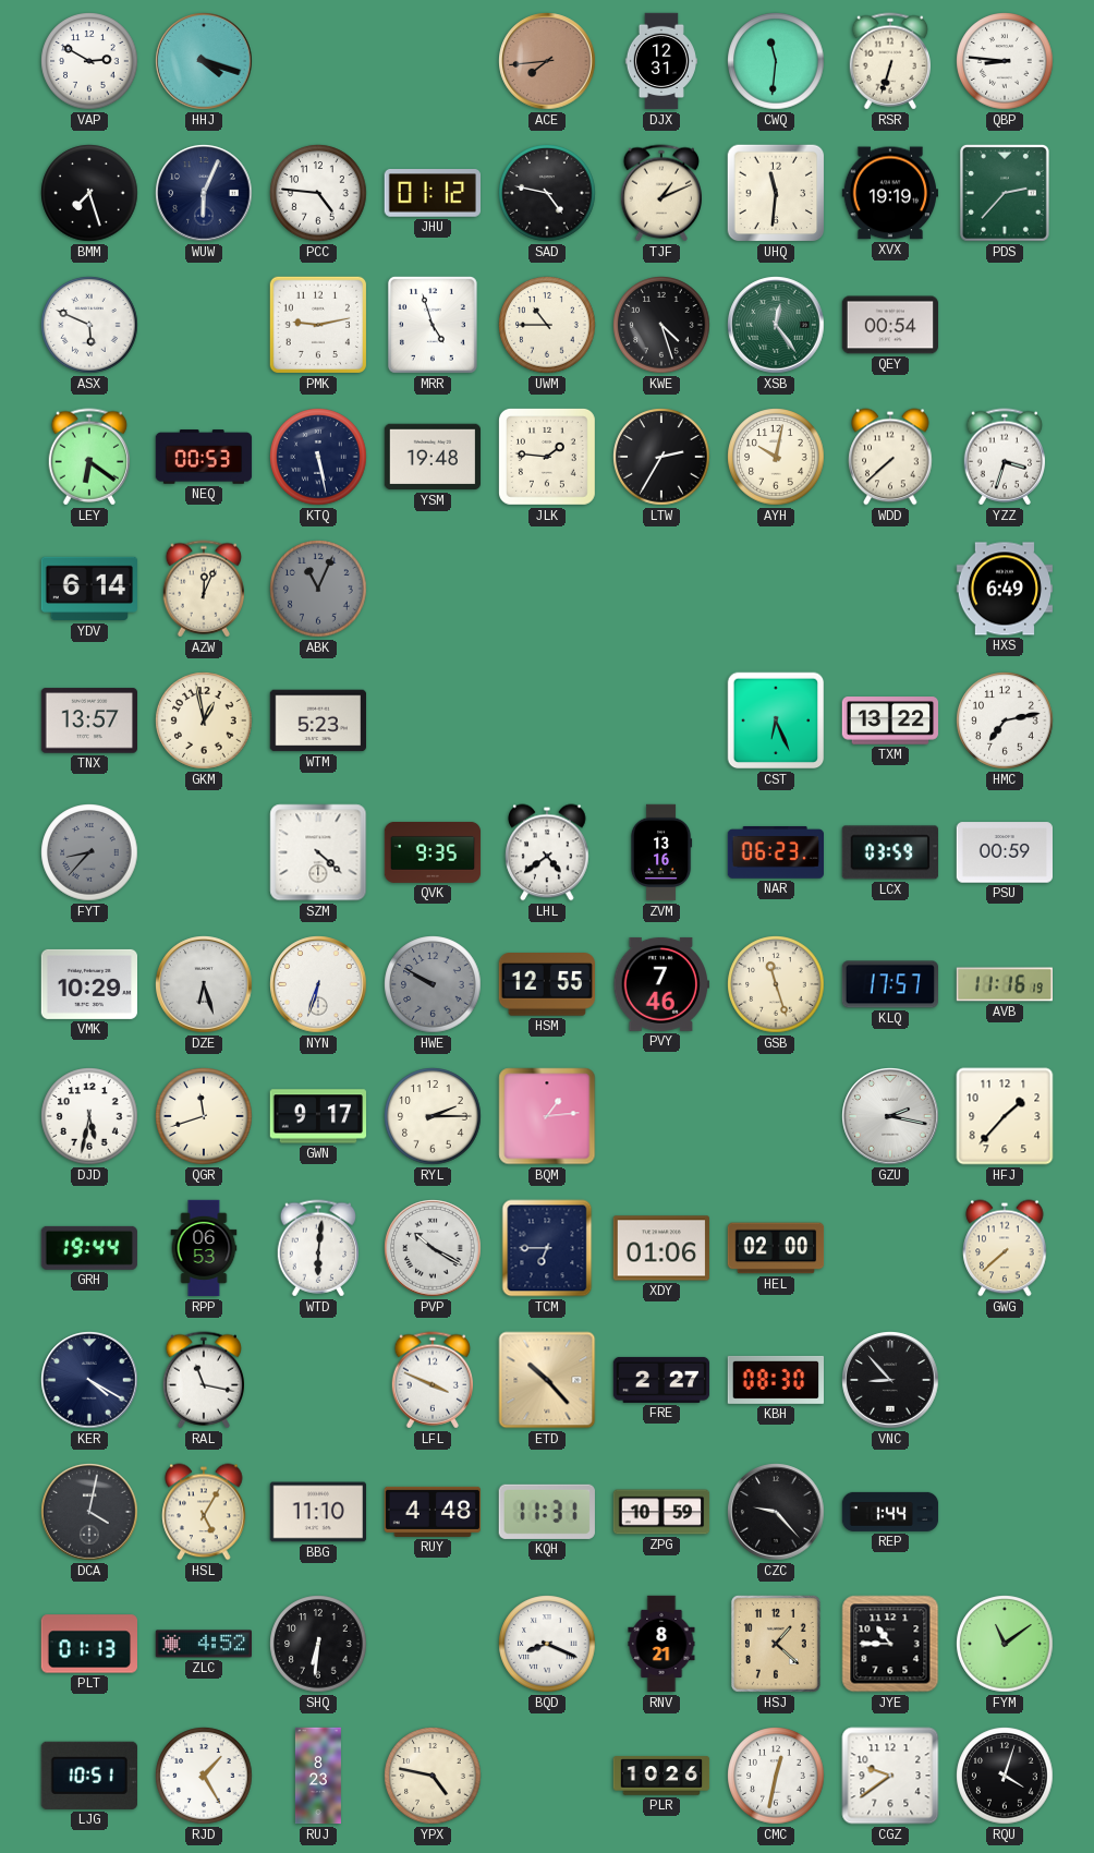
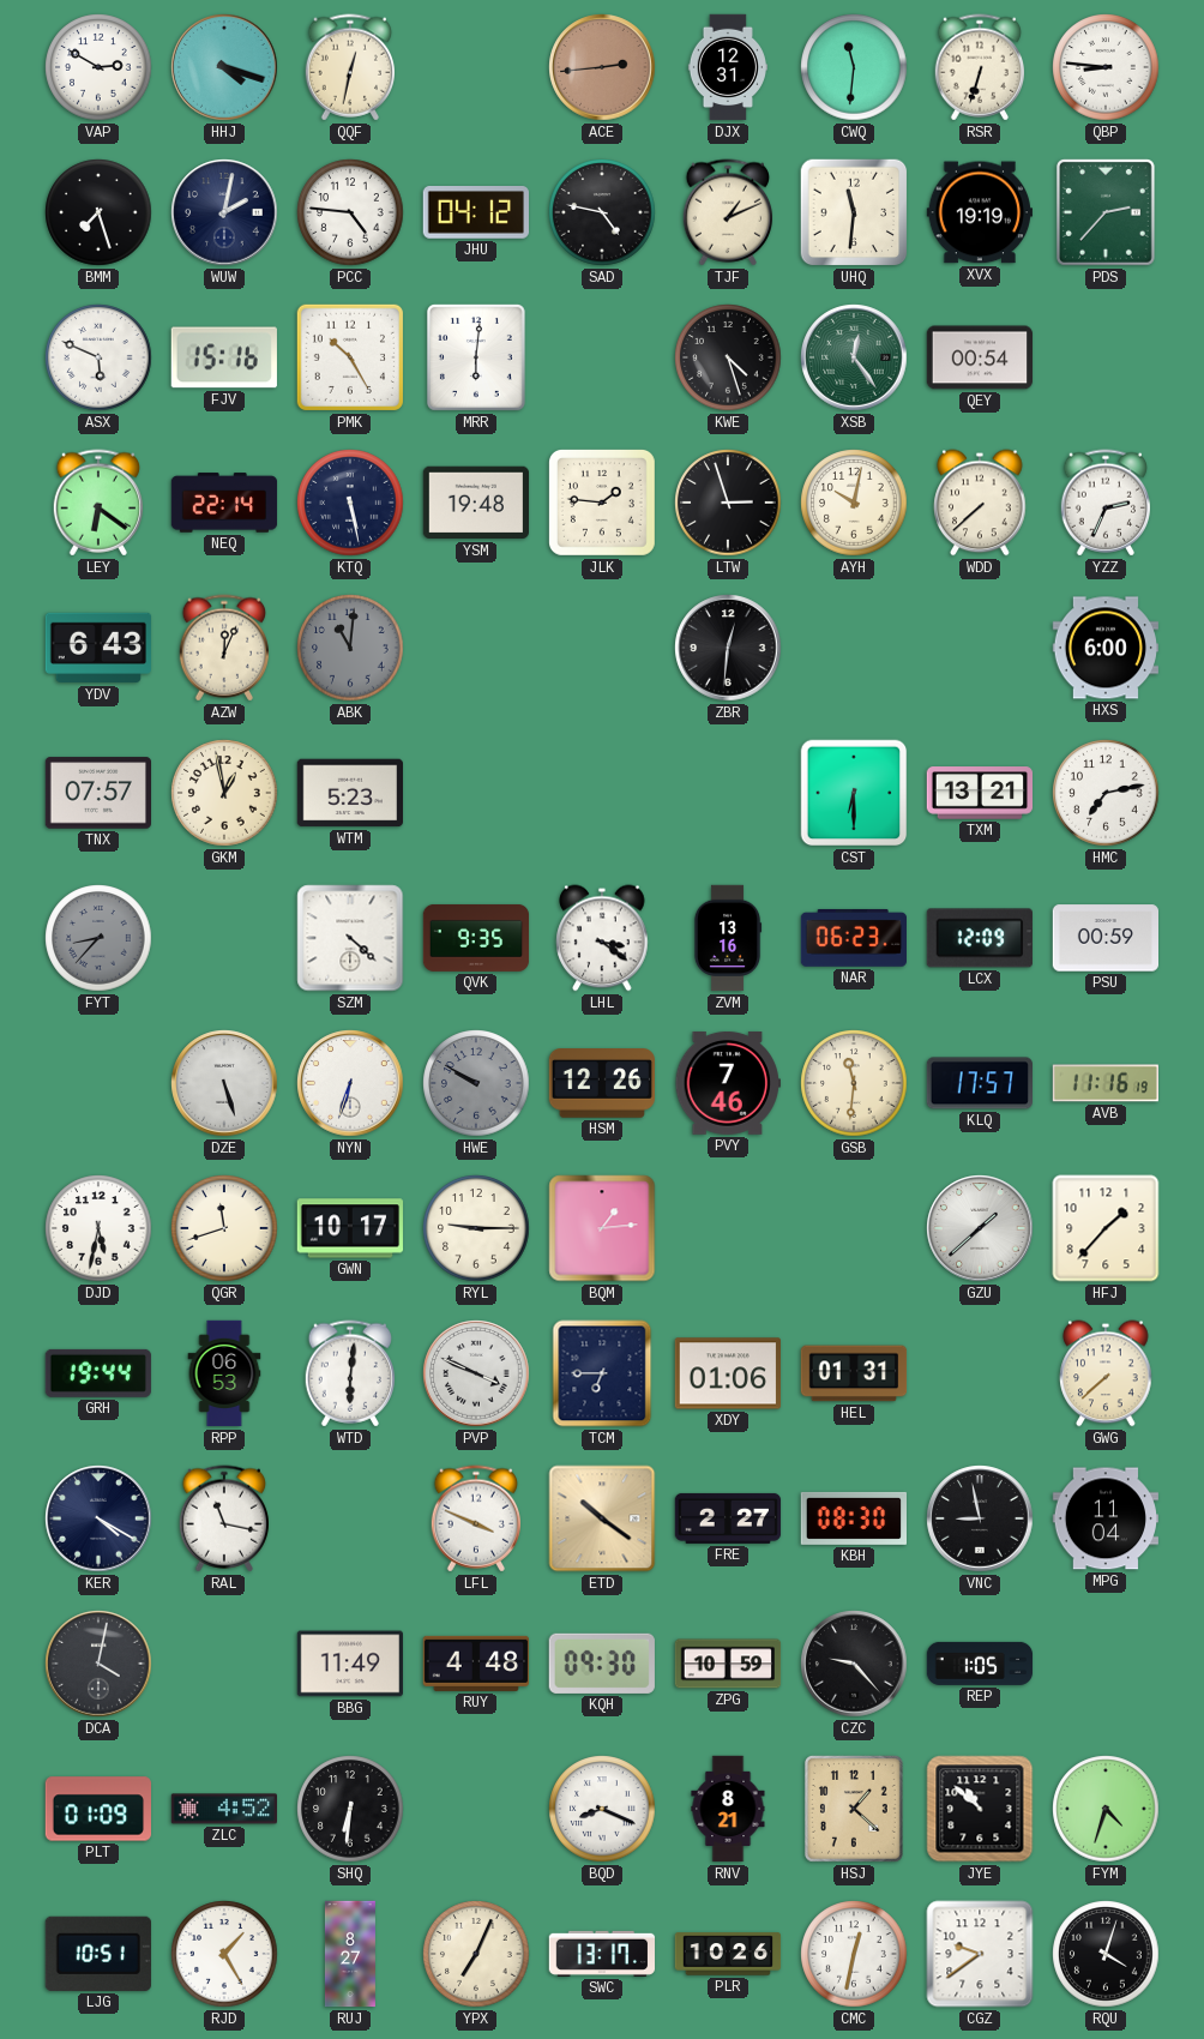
QQF: none -> 12:32
ACE: 7:44 -> 2:44
WUW: 6:04 -> 2:02
JHU: 01:12 -> 04:12
FJV: none -> 15:16
PMK: 9:13 -> 10:25
MRR: 4:57 -> 6:01
UWM: 10:45 -> none
NEQ: 00:53 -> 22:14
LTW: 2:35 -> 2:57
YZZ: 3:33 -> 2:34
YDV: 6:14 -> 6:43
ABK: 11:04 -> 11:01
ZBR: none -> 12:31
HXS: 6:49 -> 6:00
TNX: 13:57 -> 07:57
CST: 6:26 -> 6:30
TXM: 13:22 -> 13:21
LHL: 4:39 -> 3:21
LCX: 03:59 -> 12:09
VMK: 10:29 -> none
DZE: 6:27 -> 5:27
HSM: 12:55 -> 12:26
GSB: 11:27 -> 11:31
GWN: 9:17 -> 10:17
RYL: 2:15 -> 9:15
GZU: 2:17 -> 1:38
PVP: 10:20 -> 3:49
HEL: 02:00 -> 01:31
ETD: 10:23 -> 10:21
VNC: 8:53 -> 8:58
MPG: none -> 11:04
HSL: 5:05 -> none
BBG: 11:10 -> 11:49
KQH: 11:31 -> 09:30
REP: 1:44 -> 1:05
PLT: 01:13 -> 01:09
JYE: 10:45 -> 10:52
FYM: 11:09 -> 4:33
RUJ: 8:23 -> 8:27
YPX: 4:47 -> 7:04
SWC: none -> 13:17
